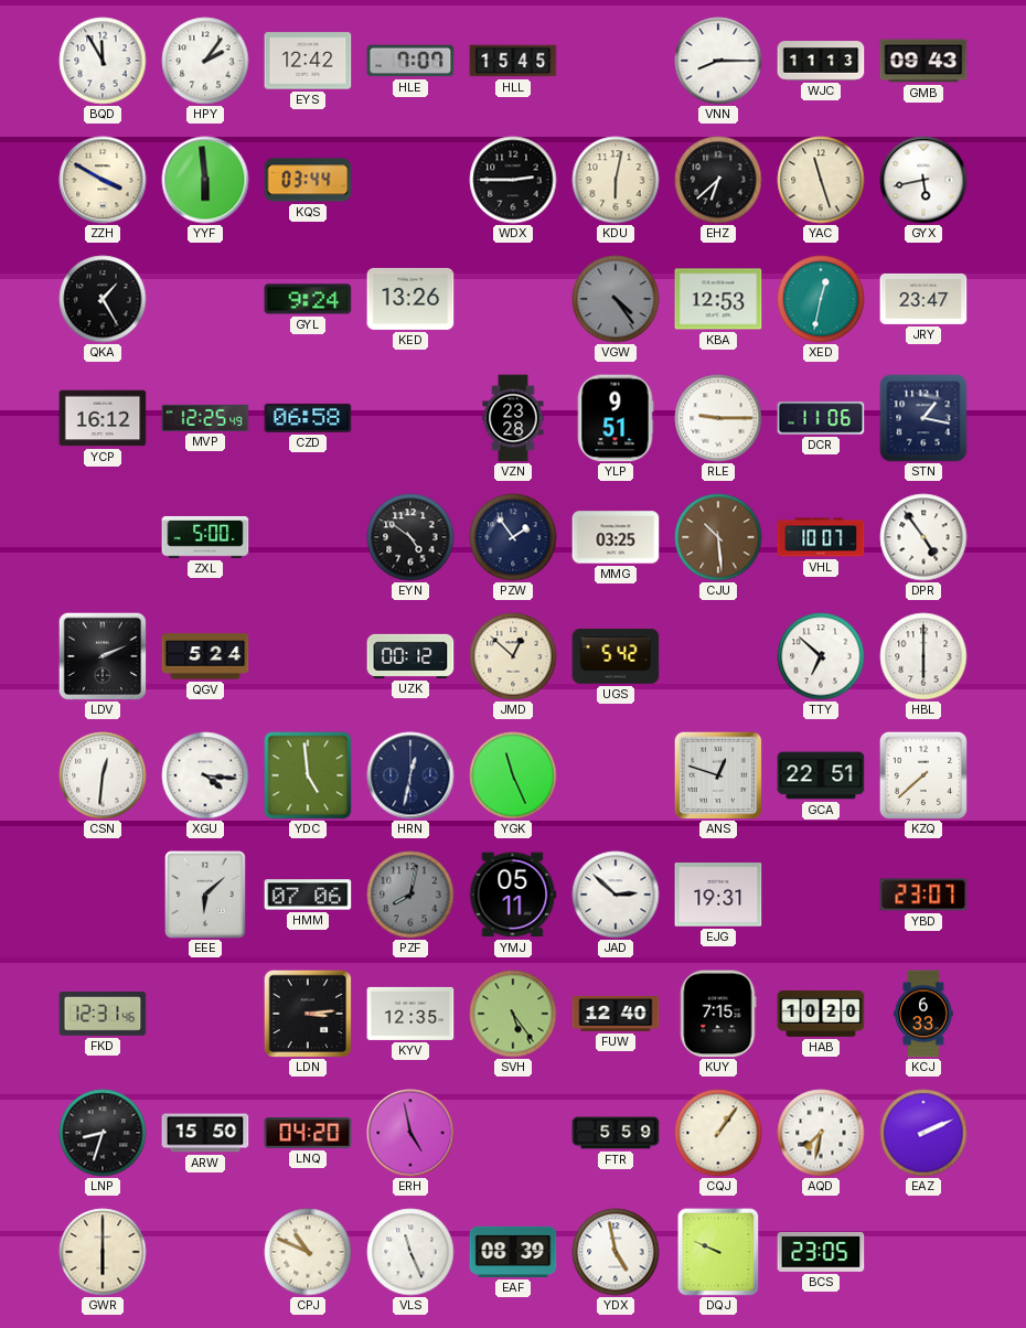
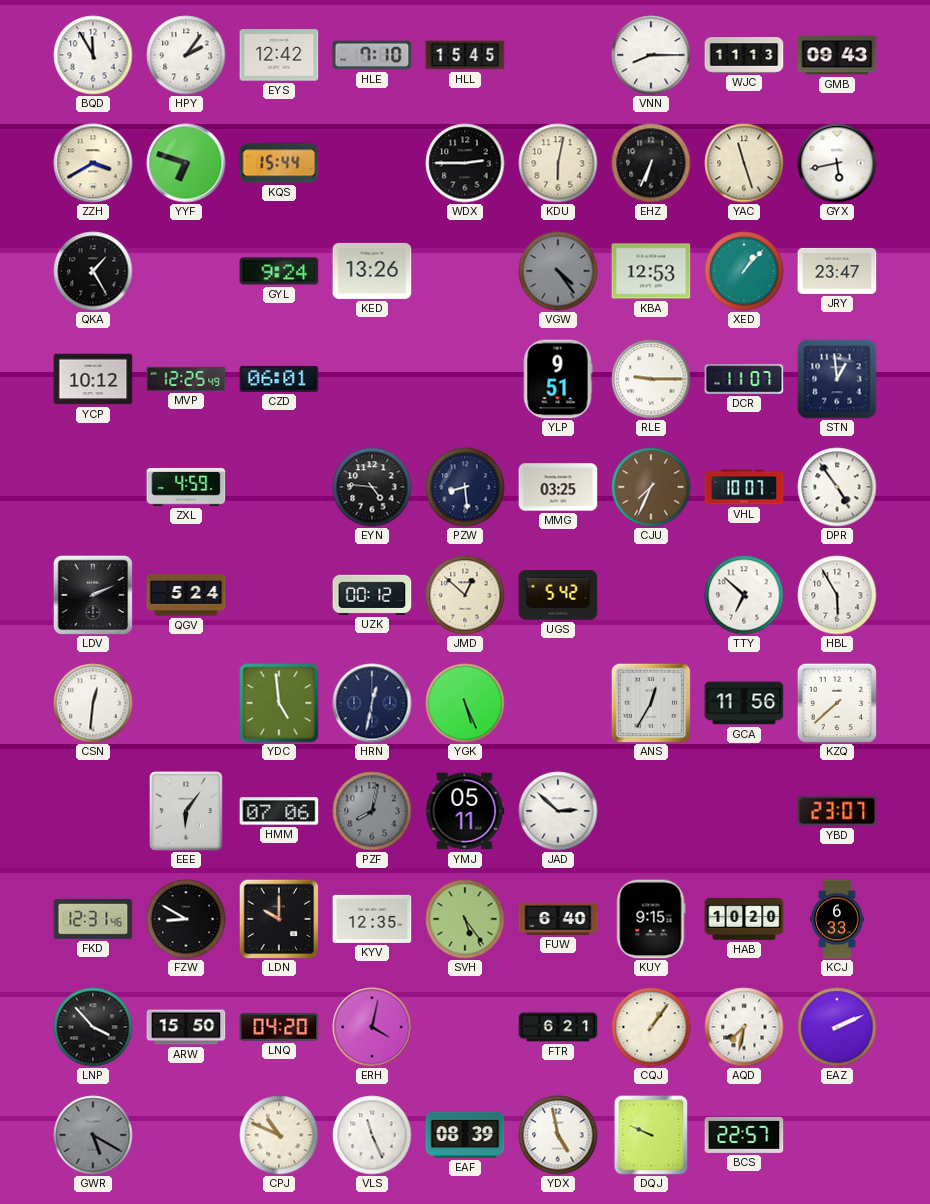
HLE: 7:07 -> 7:10
ZZH: 3:50 -> 3:40
YYF: 5:59 -> 6:48
KQS: 03:44 -> 15:44
EHZ: 6:38 -> 6:34
XED: 12:32 -> 1:07
YCP: 16:12 -> 10:12
CZD: 06:58 -> 06:01
VZN: 23:28 -> none
DCR: 11:06 -> 11:07
STN: 1:17 -> 12:59
ZXL: 5:00 -> 4:59
EYN: 4:51 -> 4:46
PZW: 1:54 -> 8:29
CJU: 10:29 -> 7:34
HBL: 6:00 -> 5:55
XGU: 4:16 -> none
YGK: 11:26 -> 5:26
ANS: 12:48 -> 12:35
GCA: 22:51 -> 11:56
EEE: 6:08 -> 6:06
EJG: 19:31 -> none
FZW: none -> 8:50
LDN: 3:14 -> 10:00
FUW: 12:40 -> 6:40
KUY: 7:15 -> 9:15
LNP: 8:33 -> 3:53
ERH: 4:58 -> 4:02
FTR: 5:59 -> 6:21
GWR: 6:00 -> 5:20
GWR dial: cream -> grey
BCS: 23:05 -> 22:57
